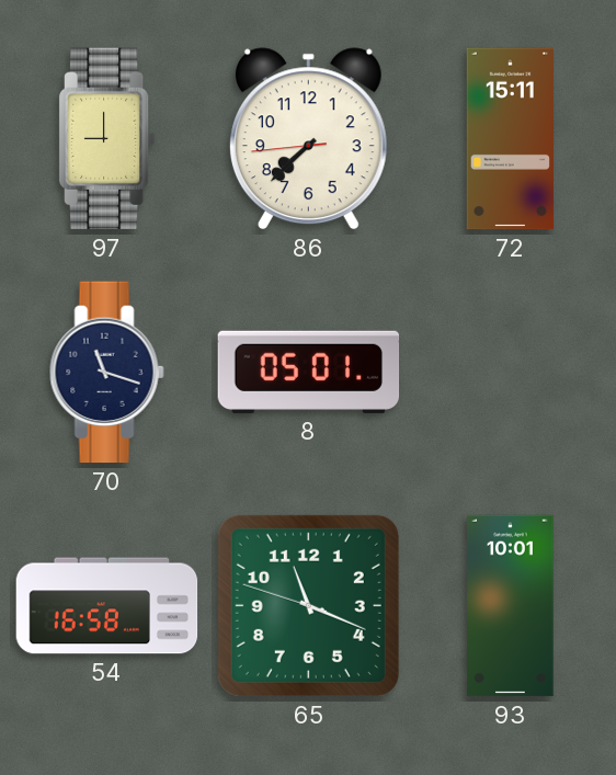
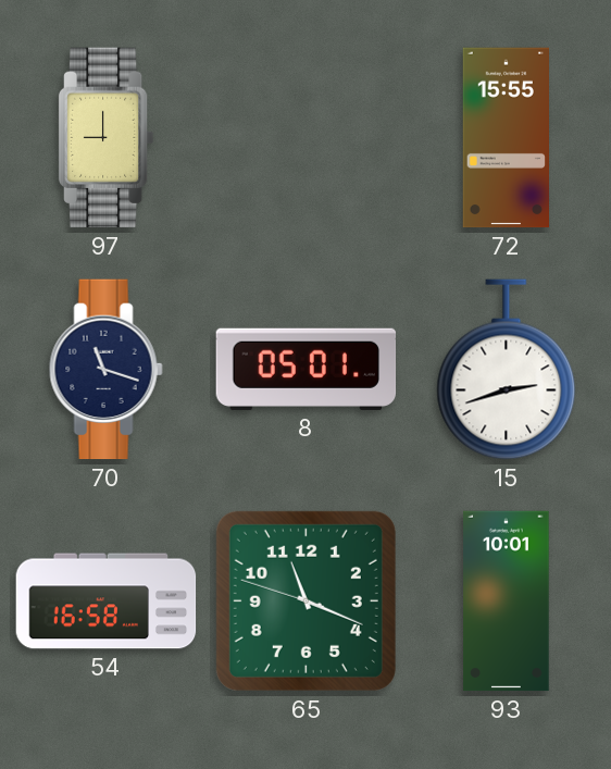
86: 7:37 -> none
72: 15:11 -> 15:55
15: none -> 2:42
